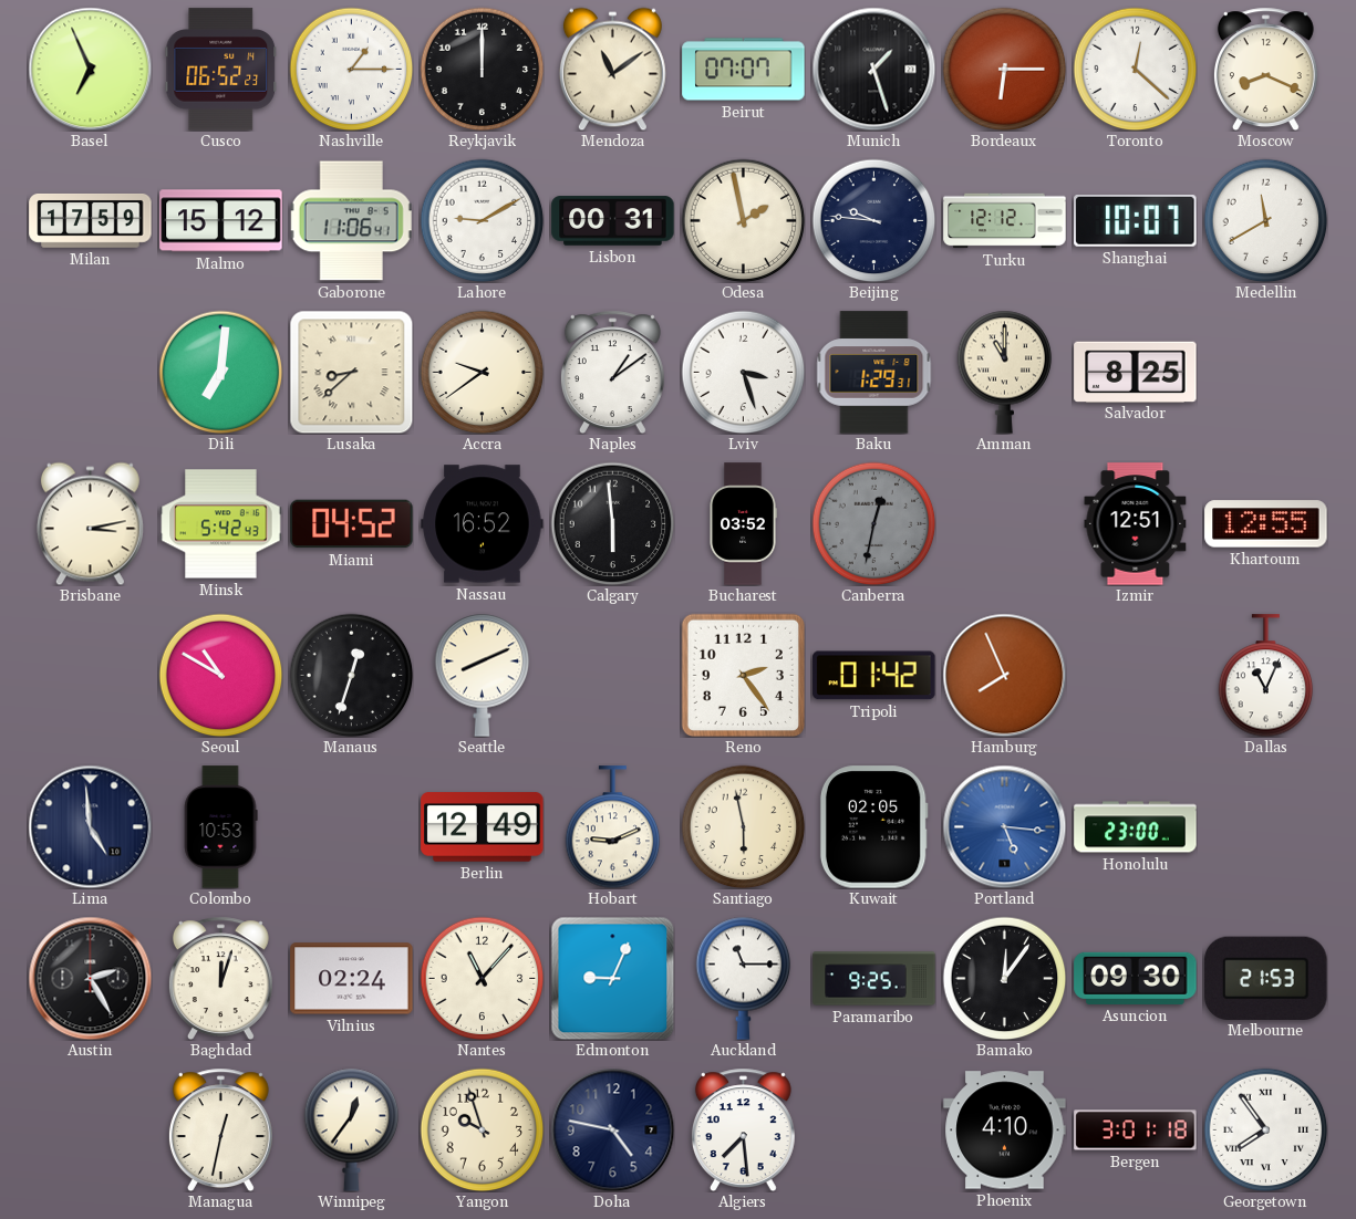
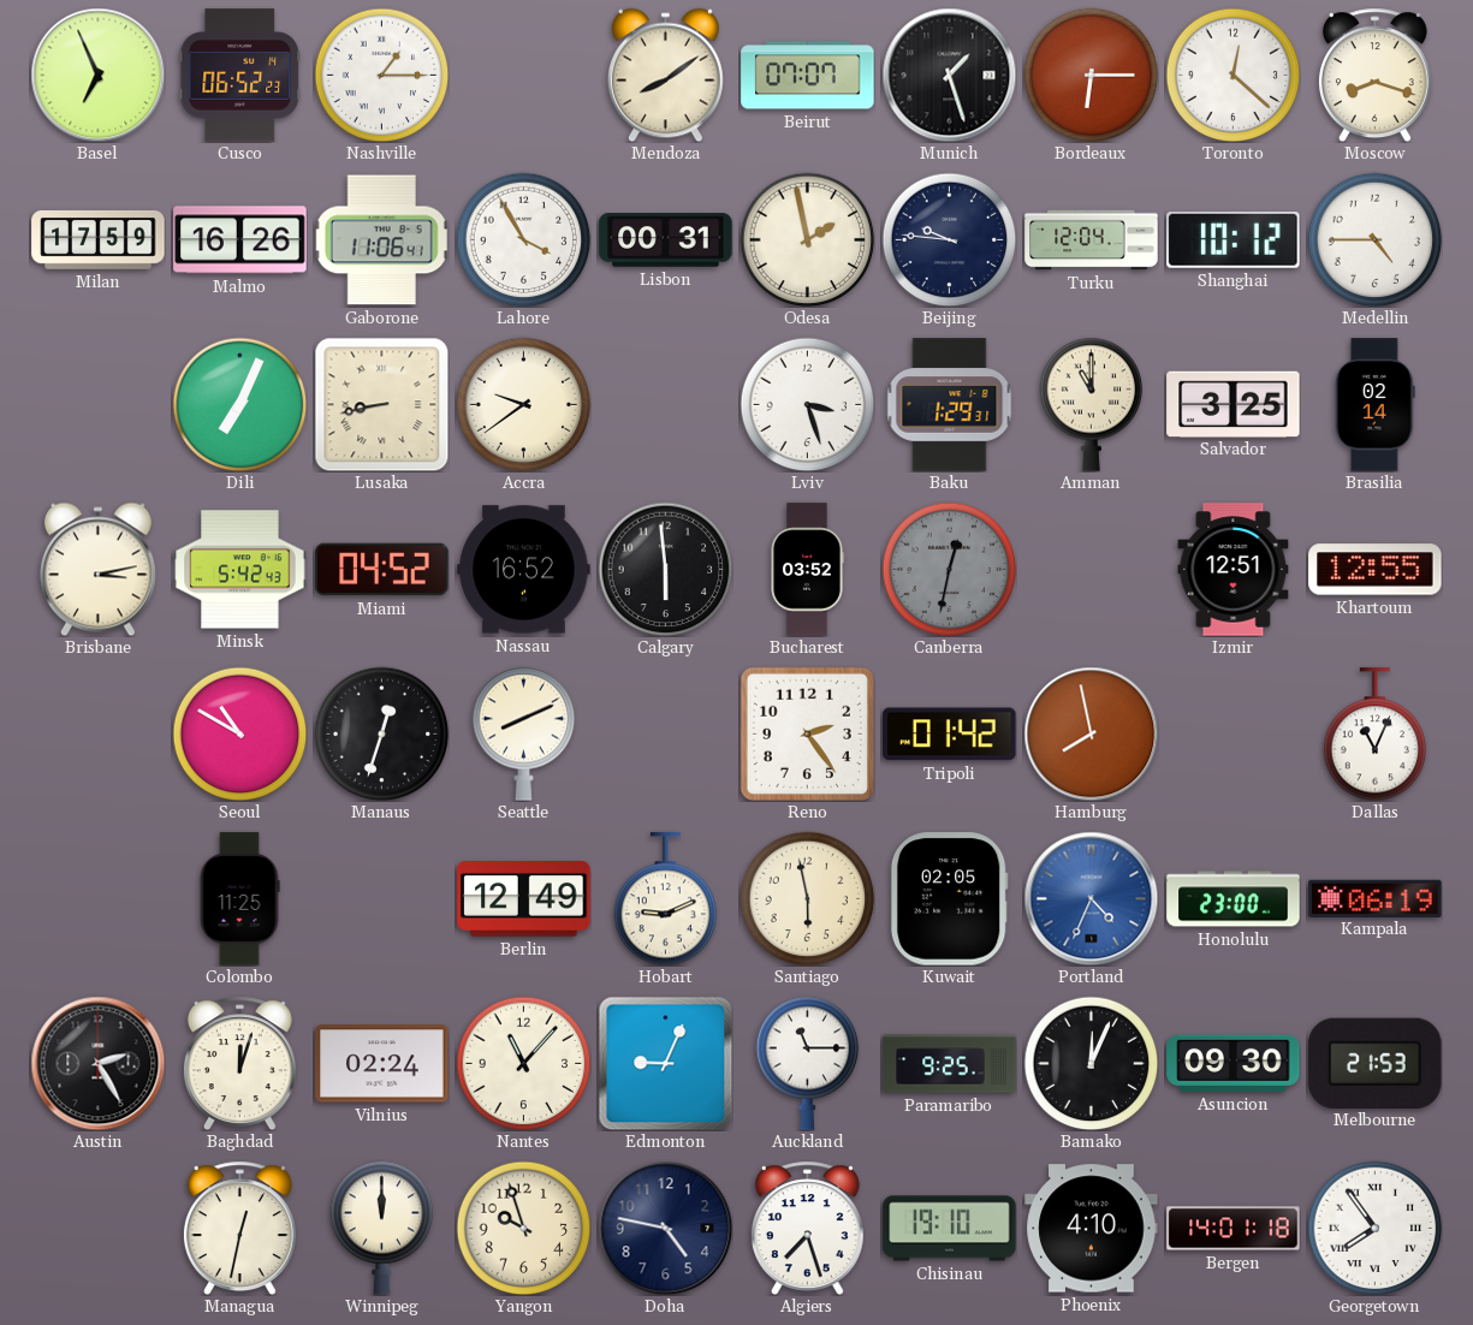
Reykjavik: 12:00 -> none
Mendoza: 11:09 -> 8:09
Moscow: 8:19 -> 8:18
Malmo: 15:12 -> 16:26
Lahore: 9:10 -> 3:55
Turku: 12:12 -> 12:04
Shanghai: 10:07 -> 10:12
Medellin: 11:40 -> 4:45
Dili: 7:01 -> 7:04
Lusaka: 8:38 -> 8:43
Naples: 1:09 -> none
Salvador: 8:25 -> 3:25
Brasilia: none -> 02:14
Hamburg: 7:56 -> 7:58
Lima: 4:59 -> none
Colombo: 10:53 -> 11:25
Portland: 5:16 -> 4:34
Kampala: none -> 06:19
Bamako: 12:06 -> 12:04
Winnipeg: 12:36 -> 12:00
Algiers: 7:29 -> 7:27
Chisinau: none -> 19:10
Bergen: 3:01 -> 14:01
